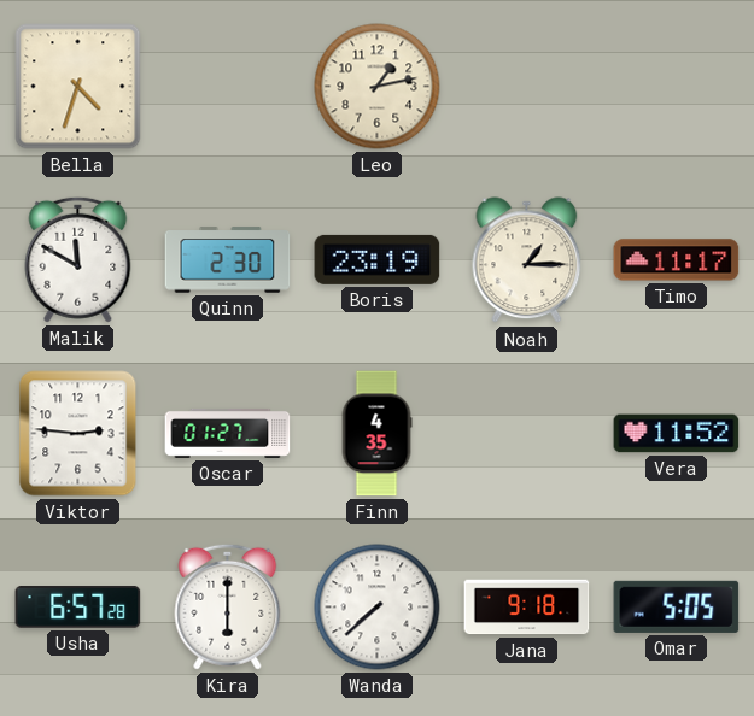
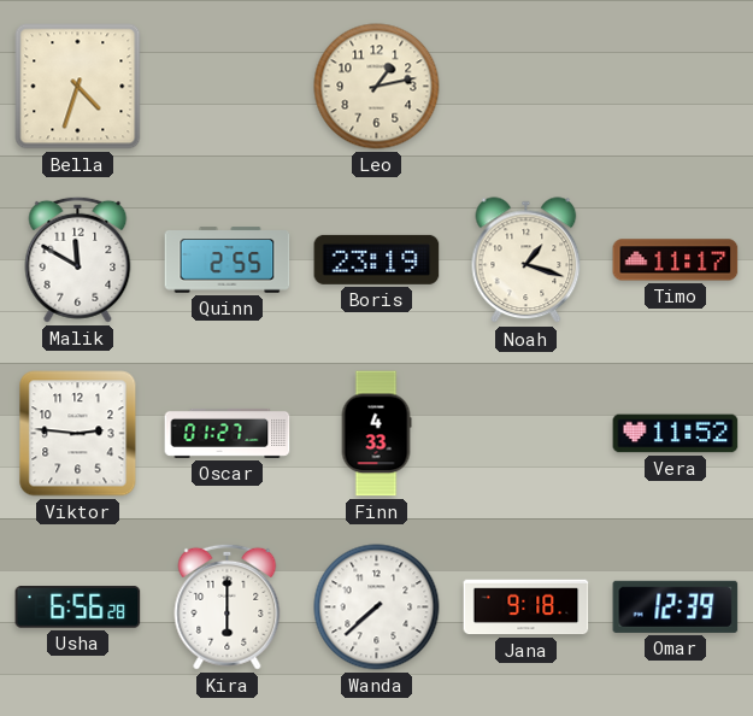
Quinn: 2:30 -> 2:55
Noah: 1:15 -> 1:18
Finn: 4:35 -> 4:33
Usha: 6:57 -> 6:56
Omar: 5:05 -> 12:39
